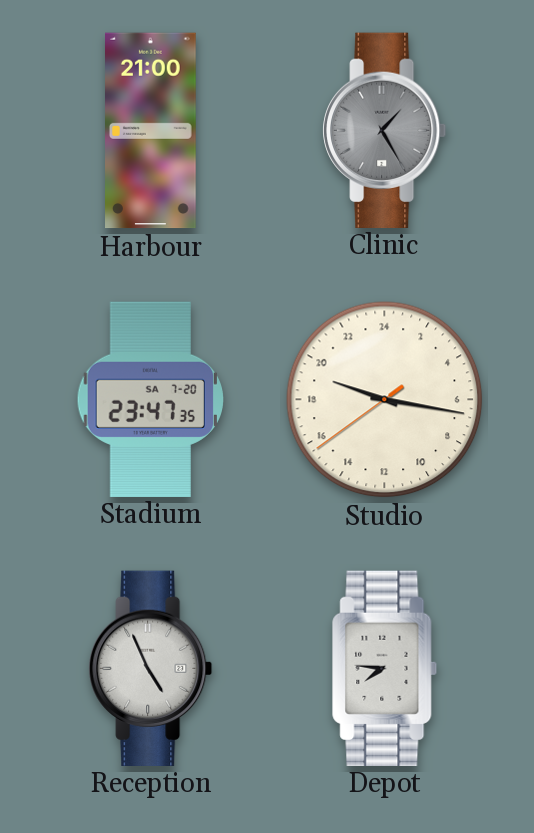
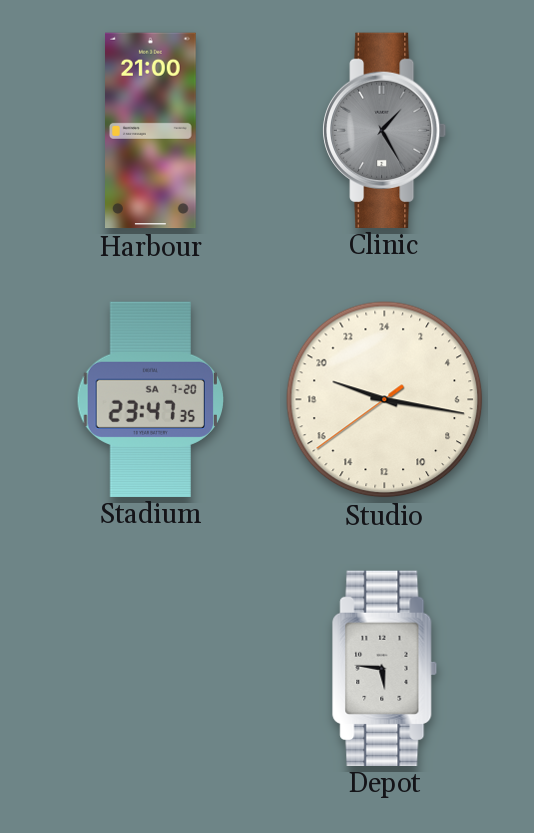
Reception: 4:56 -> none
Depot: 7:46 -> 5:46
